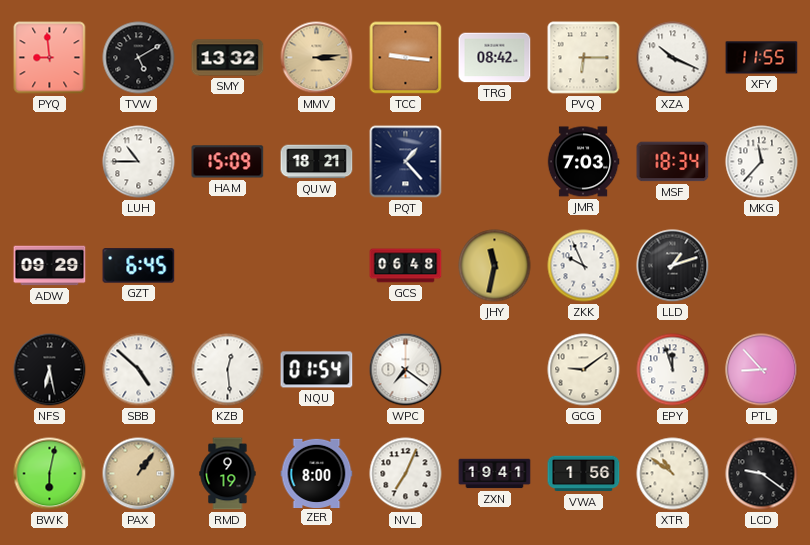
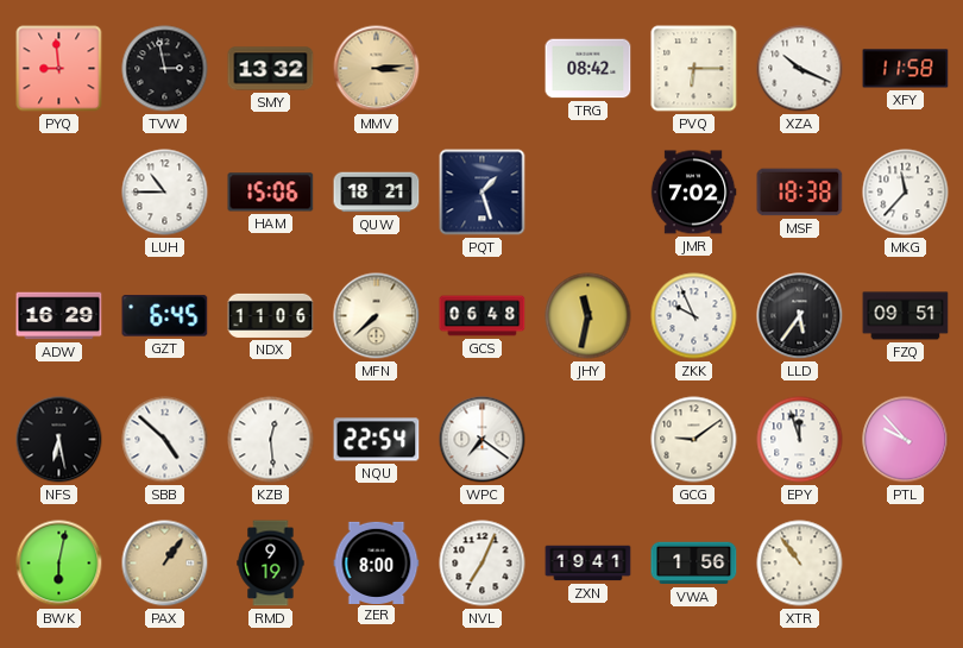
TVW: 5:10 -> 2:58
TCC: 9:16 -> none
XFY: 11:55 -> 11:58
HAM: 15:09 -> 15:06
PQT: 1:23 -> 1:27
JMR: 7:03 -> 7:02
MSF: 18:34 -> 18:38
ADW: 09:29 -> 16:29
NDX: none -> 11:06
MFN: none -> 7:38
LLD: 1:12 -> 5:36
FZQ: none -> 09:51
NQU: 01:54 -> 22:54
PTL: 8:53 -> 9:53
XTR: 10:51 -> 10:54
LCD: 9:21 -> none
